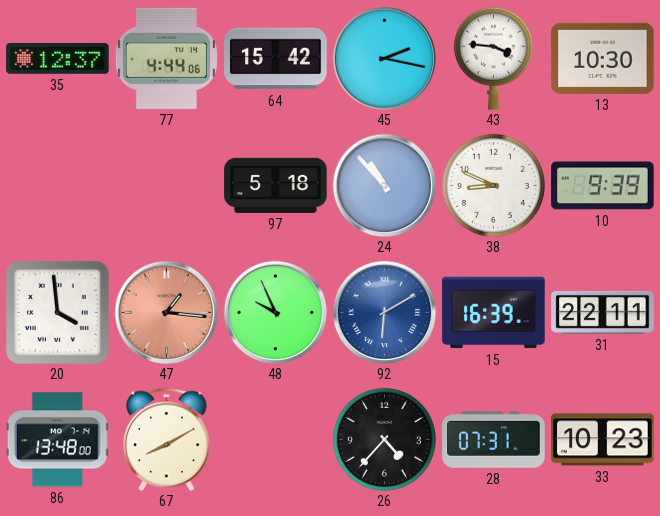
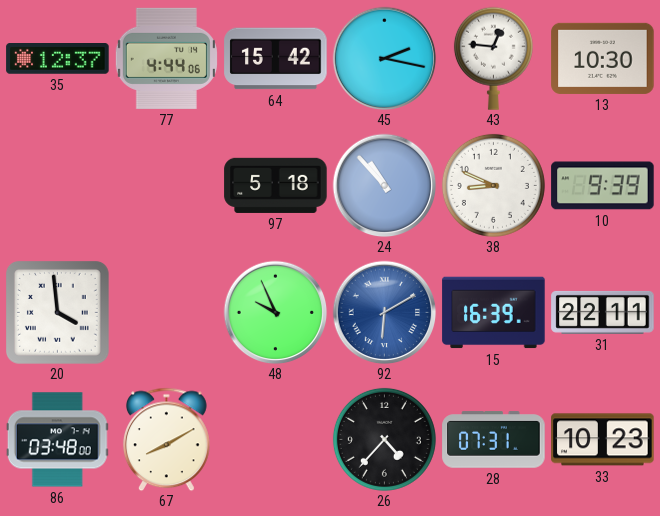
43: 3:46 -> 12:46
47: 1:16 -> none
86: 13:48 -> 03:48
